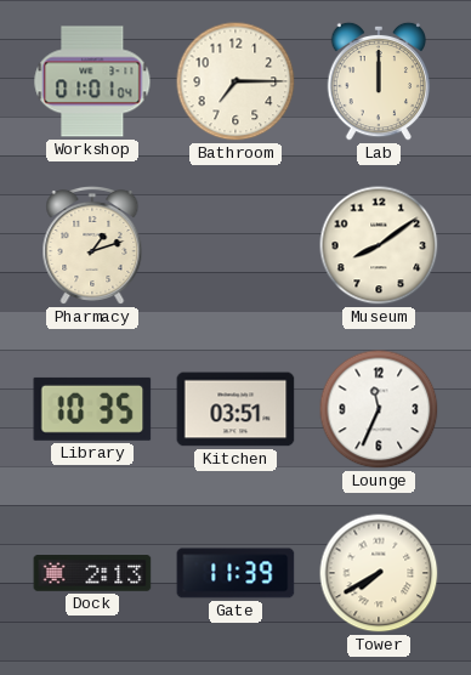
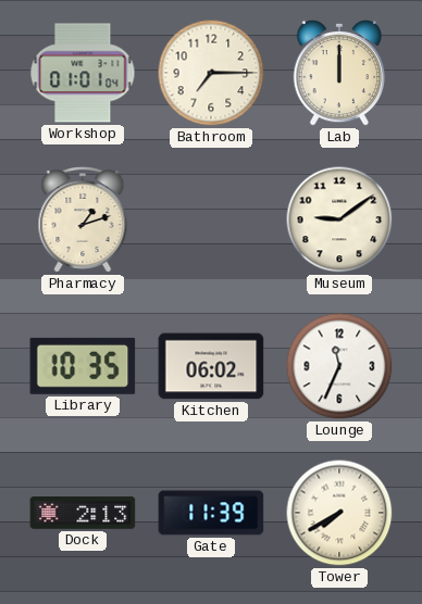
Museum: 8:09 -> 9:09
Kitchen: 03:51 -> 06:02
